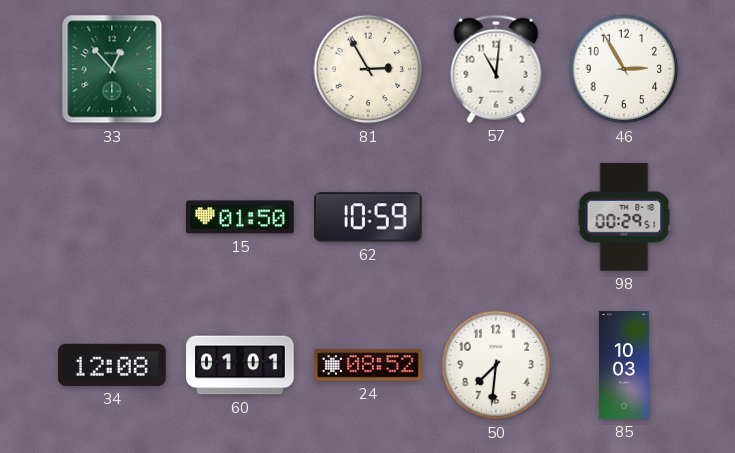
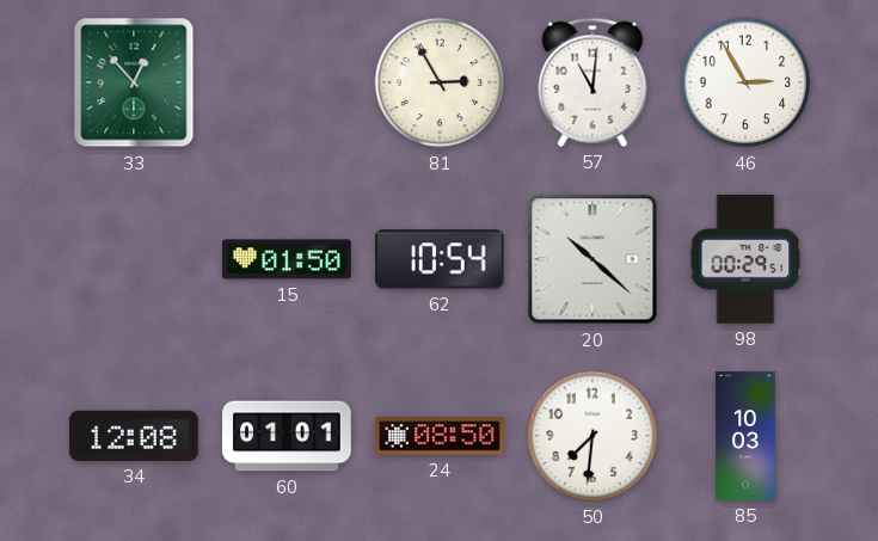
62: 10:59 -> 10:54
20: none -> 10:22
24: 08:52 -> 08:50
